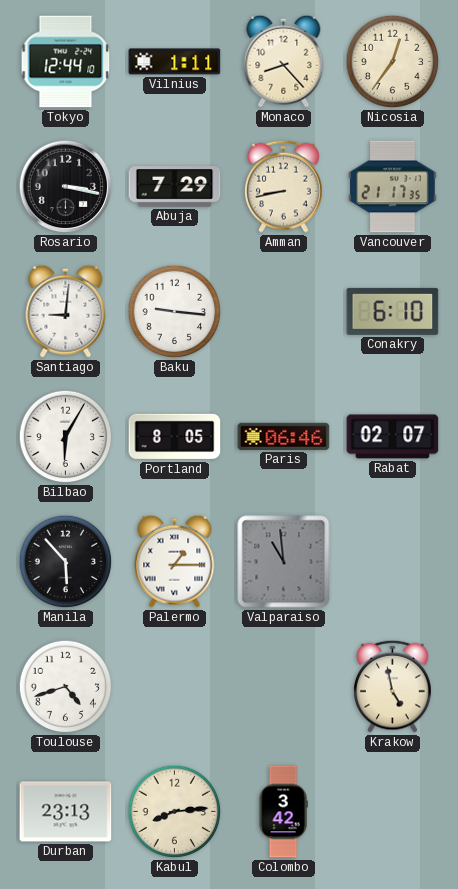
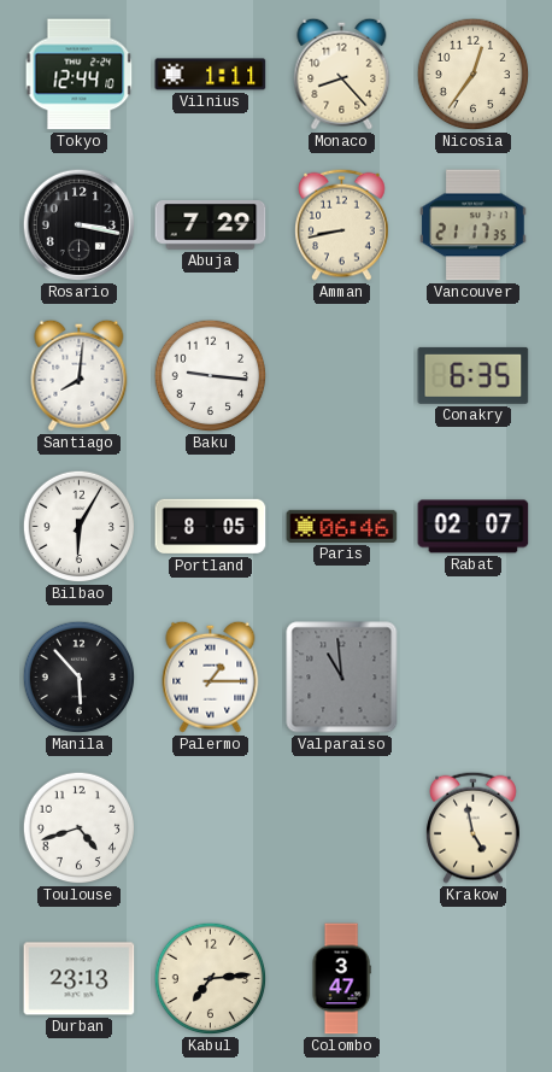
Santiago: 9:01 -> 8:01
Conakry: 6:10 -> 6:35
Kabul: 8:14 -> 7:14
Colombo: 3:42 -> 3:47
